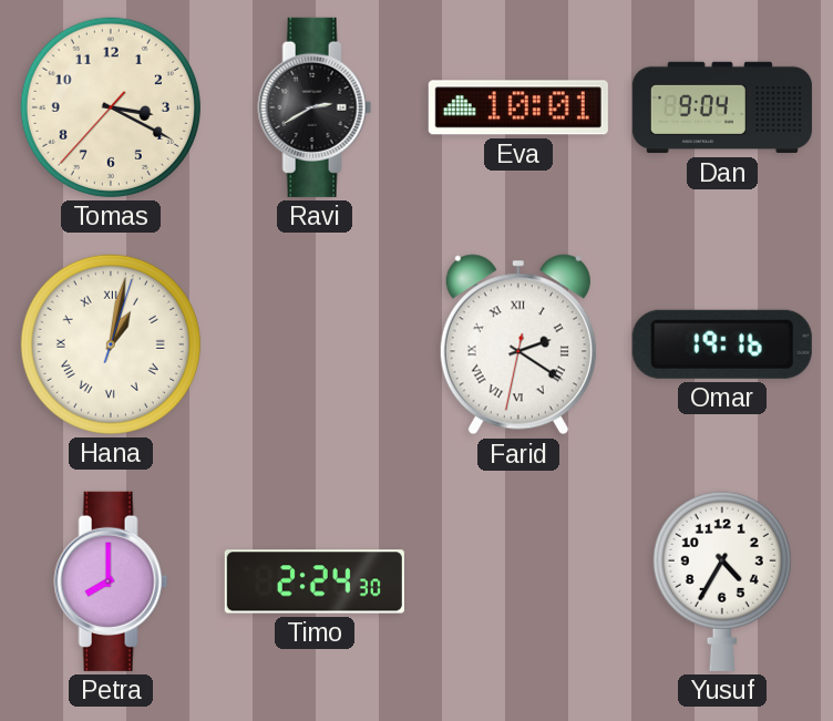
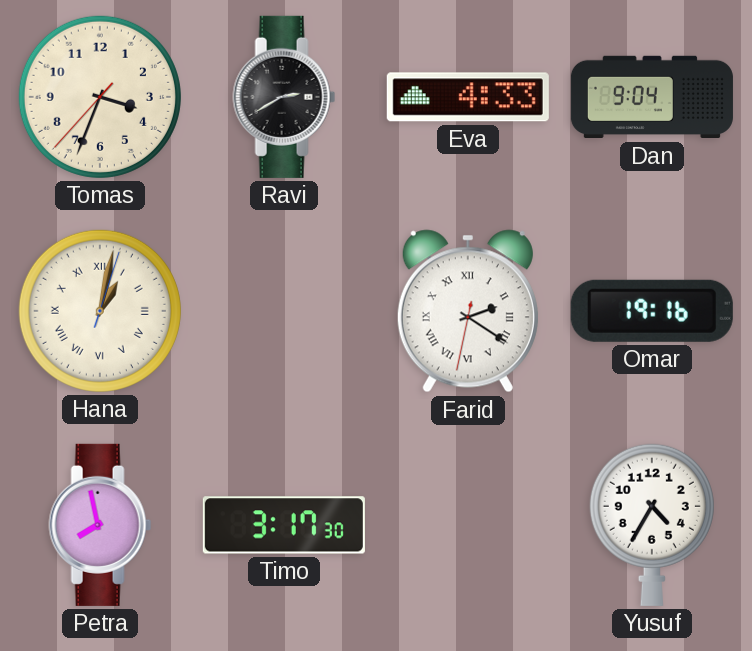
Tomas: 3:19 -> 3:33
Eva: 10:01 -> 4:33
Petra: 8:00 -> 7:58
Timo: 2:24 -> 3:17
